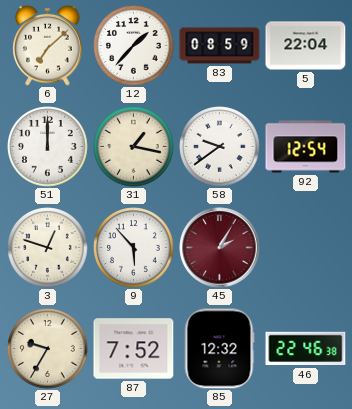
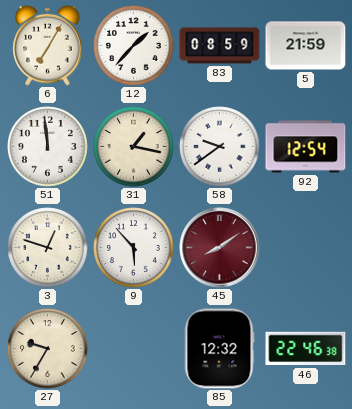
6: 7:08 -> 7:05
5: 22:04 -> 21:59
51: 12:00 -> 11:59
45: 2:05 -> 8:09
87: 7:52 -> none
